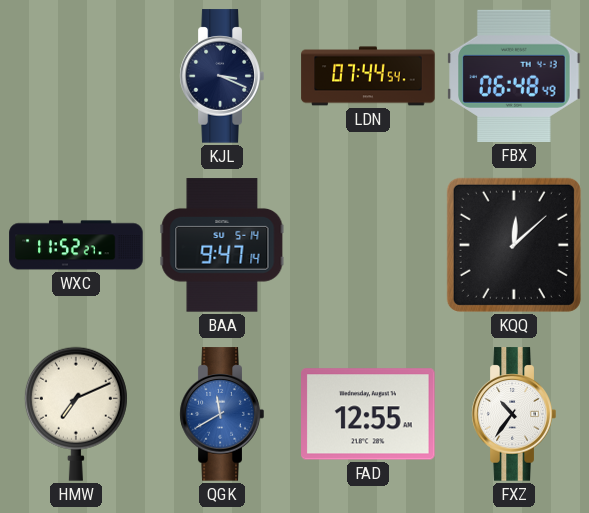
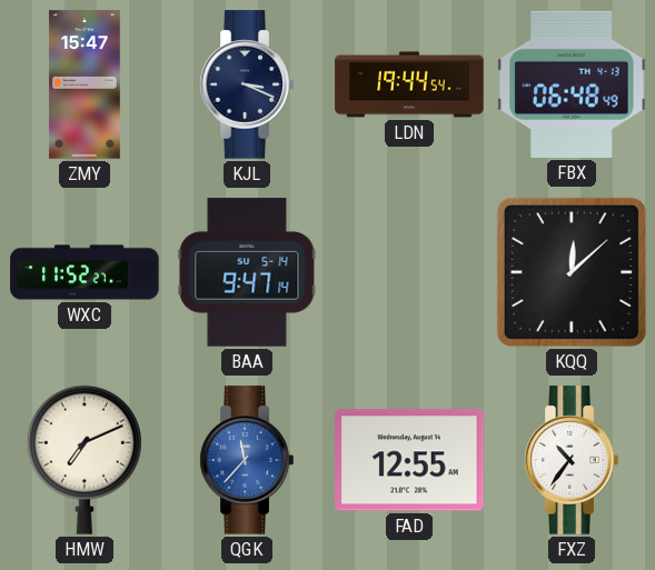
ZMY: none -> 15:47
LDN: 07:44 -> 19:44
QGK: 11:40 -> 11:37
